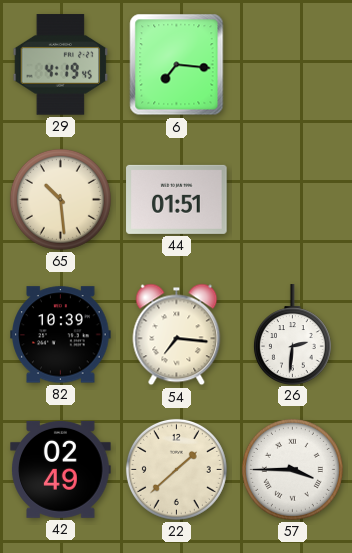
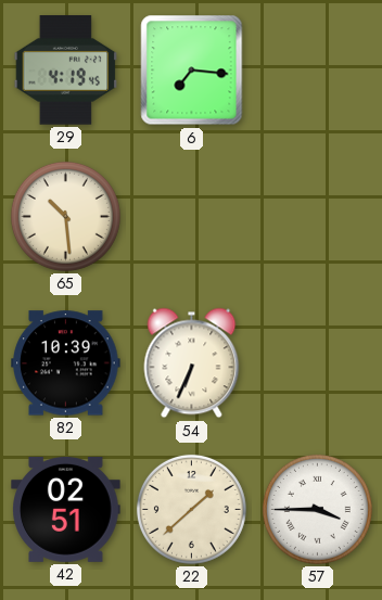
44: 01:51 -> none
54: 7:16 -> 6:34
26: 2:31 -> none
42: 02:49 -> 02:51
